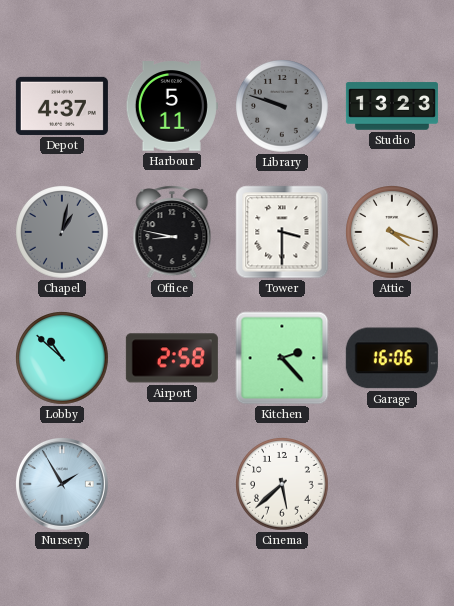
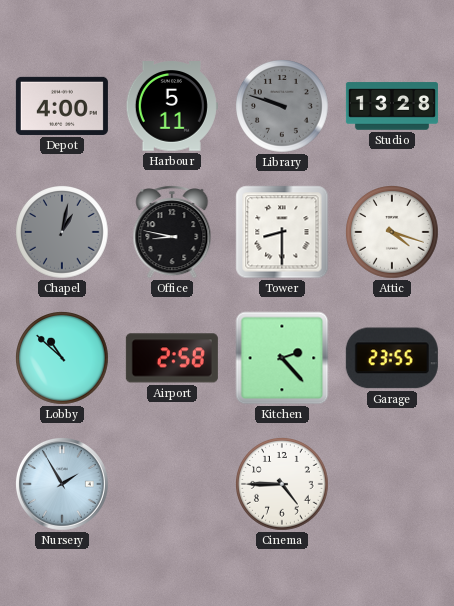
Depot: 4:37 -> 4:00
Studio: 13:23 -> 13:28
Tower: 3:30 -> 8:30
Garage: 16:06 -> 23:55
Cinema: 5:38 -> 4:45
